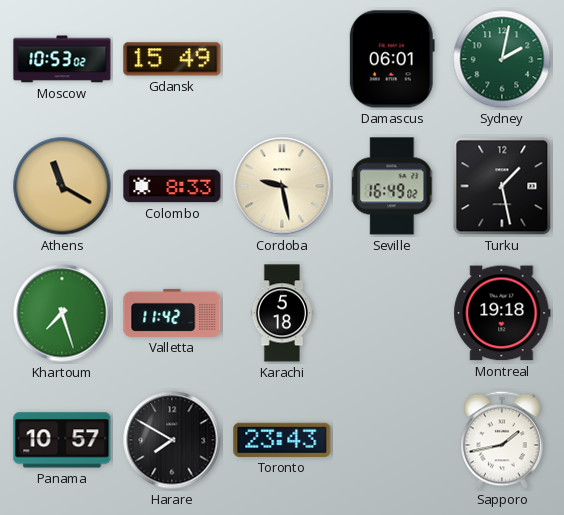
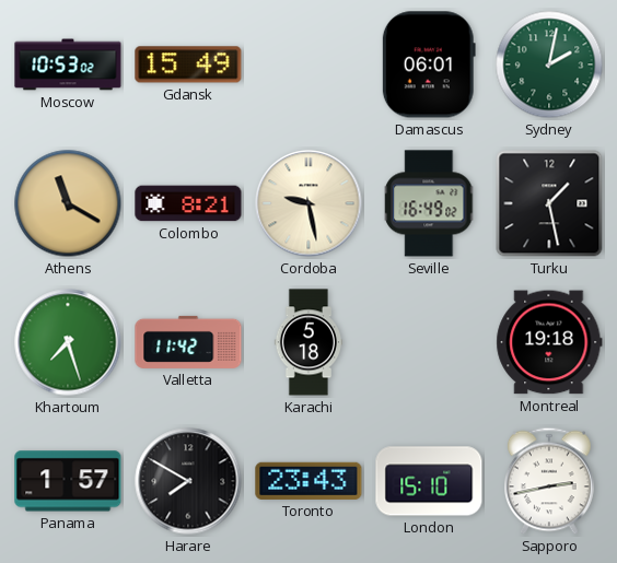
Colombo: 8:33 -> 8:21
Panama: 10:57 -> 1:57
London: none -> 15:10
Sapporo: 1:43 -> 2:43
